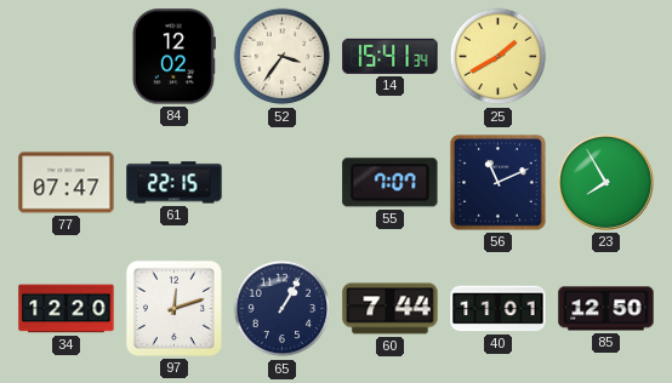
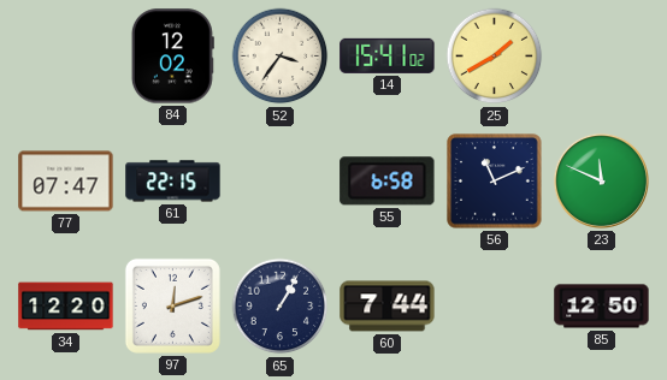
14: 15:41:34 -> 15:41:02
55: 7:07 -> 6:58
23: 7:55 -> 11:49
40: 11:01 -> none
